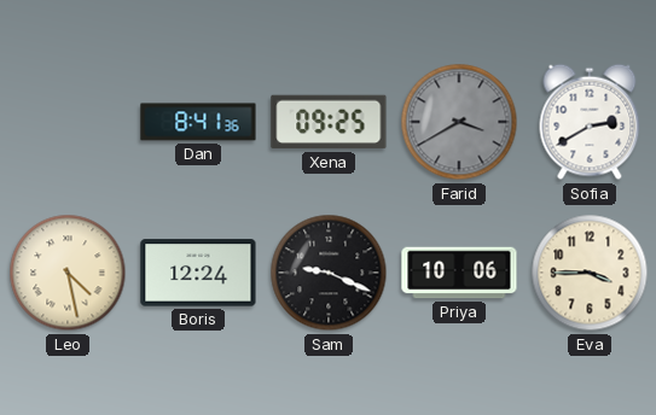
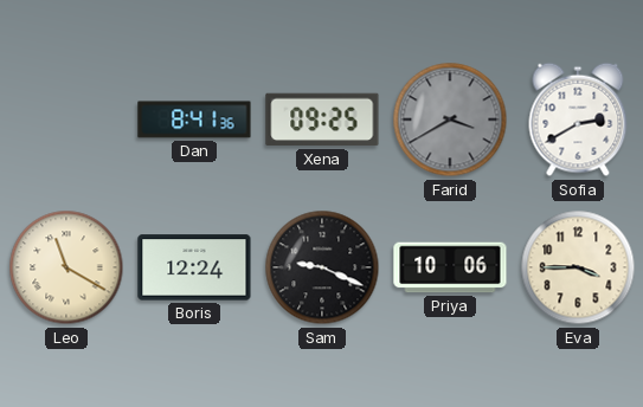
Leo: 4:28 -> 11:20
